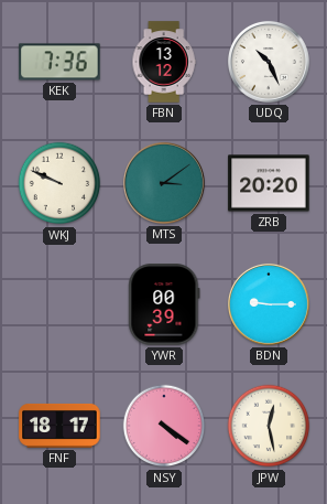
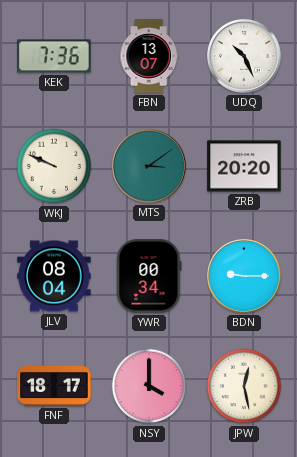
FBN: 13:12 -> 13:07
JLV: none -> 08:04
YWR: 00:39 -> 00:34
NSY: 4:21 -> 4:00
